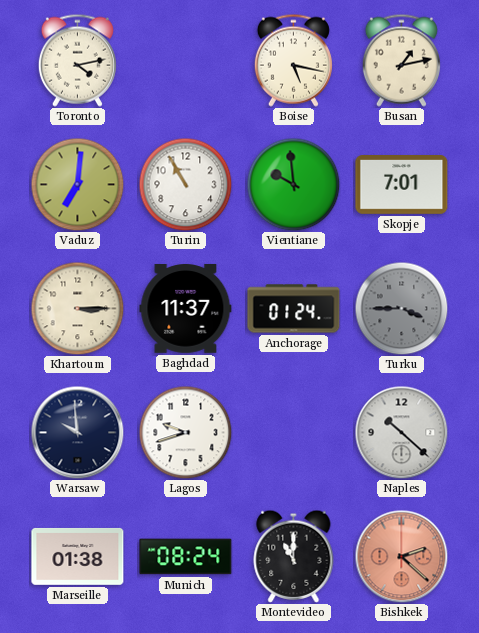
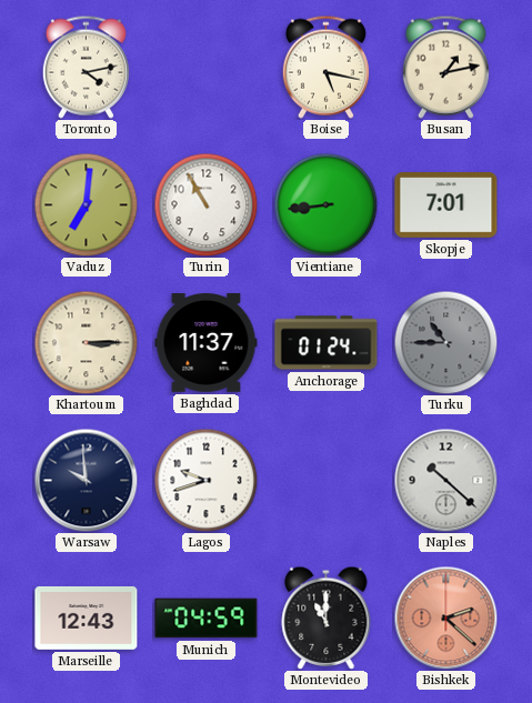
Vientiane: 9:59 -> 8:44
Turku: 3:45 -> 10:45
Marseille: 01:38 -> 12:43
Munich: 08:24 -> 04:59
